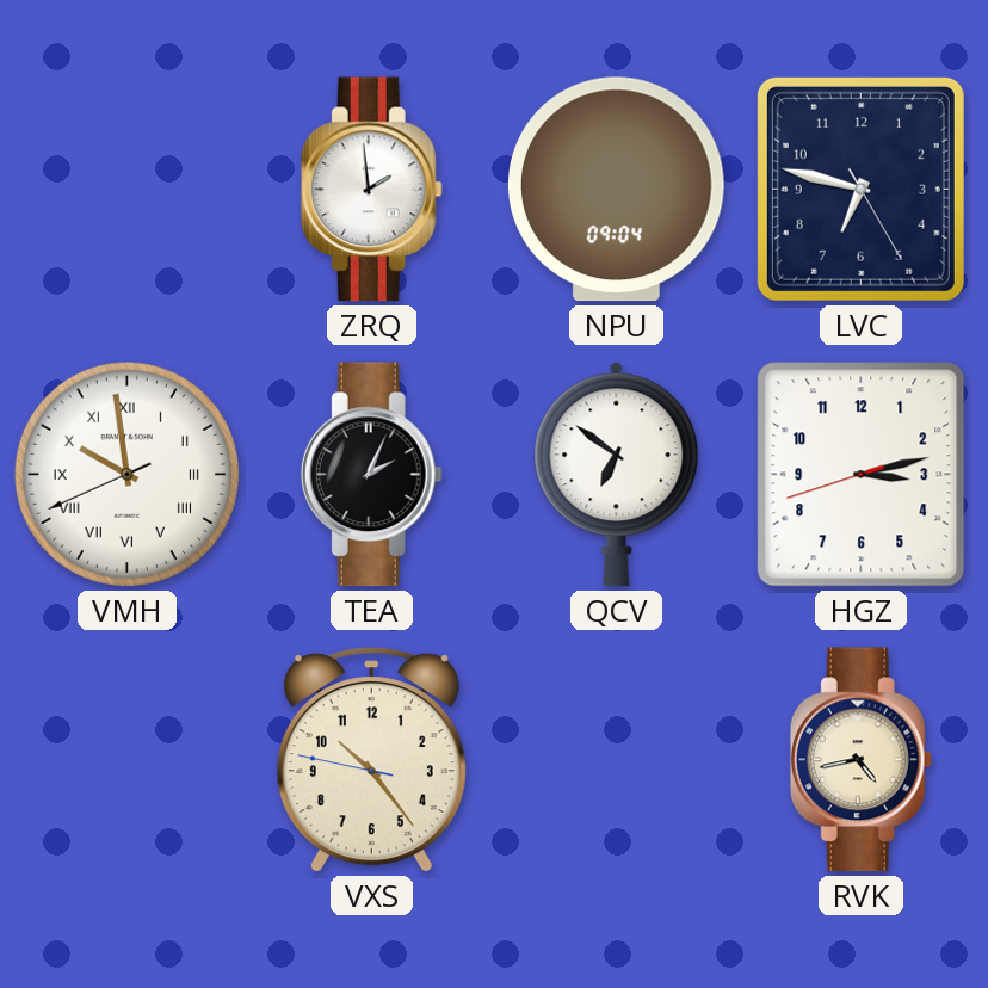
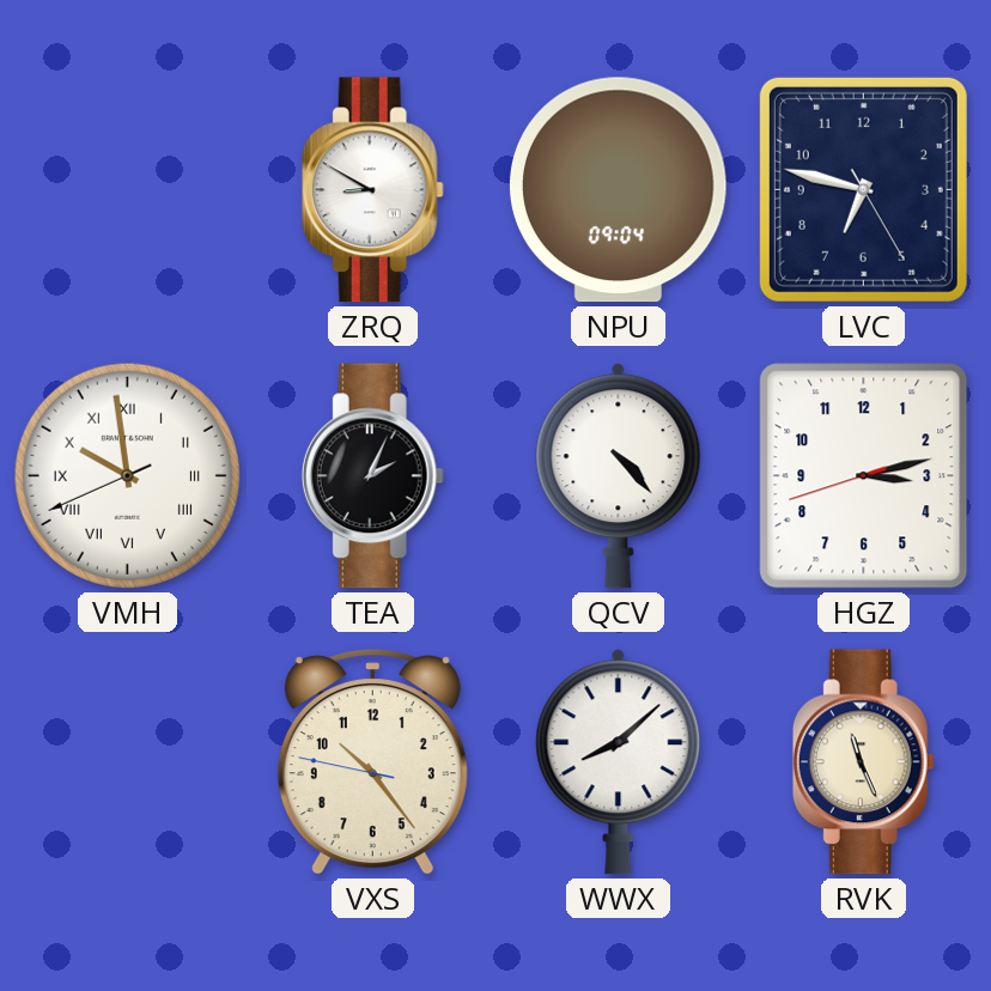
ZRQ: 1:59 -> 8:50
QCV: 6:51 -> 4:23
WWX: none -> 8:08
RVK: 4:43 -> 11:26
